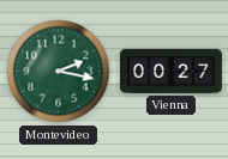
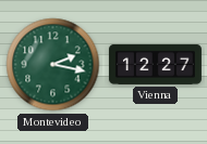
Vienna: 00:27 -> 12:27
